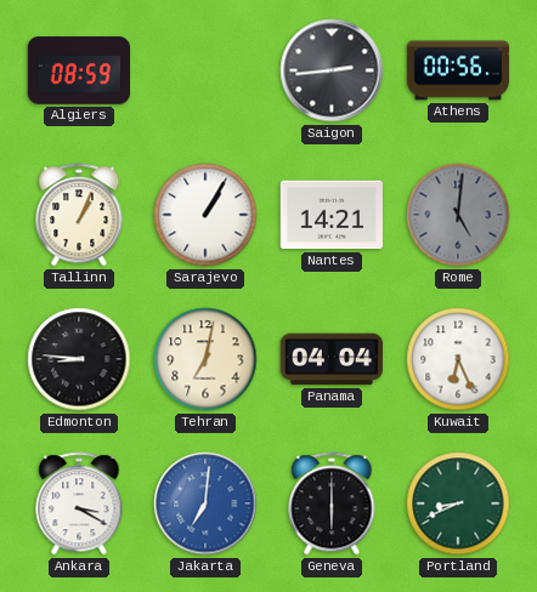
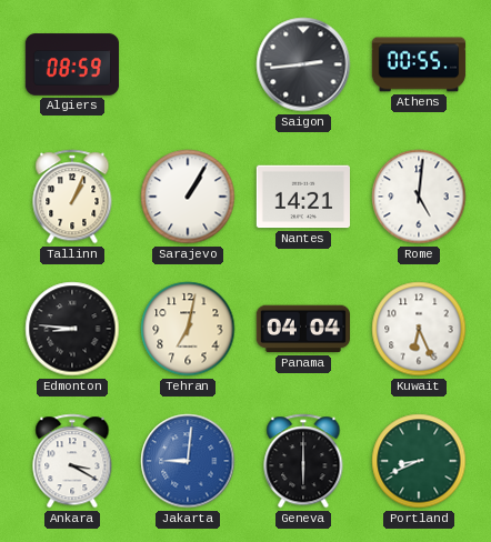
Athens: 00:56 -> 00:55
Rome dial: grey -> white
Jakarta: 7:01 -> 9:01
